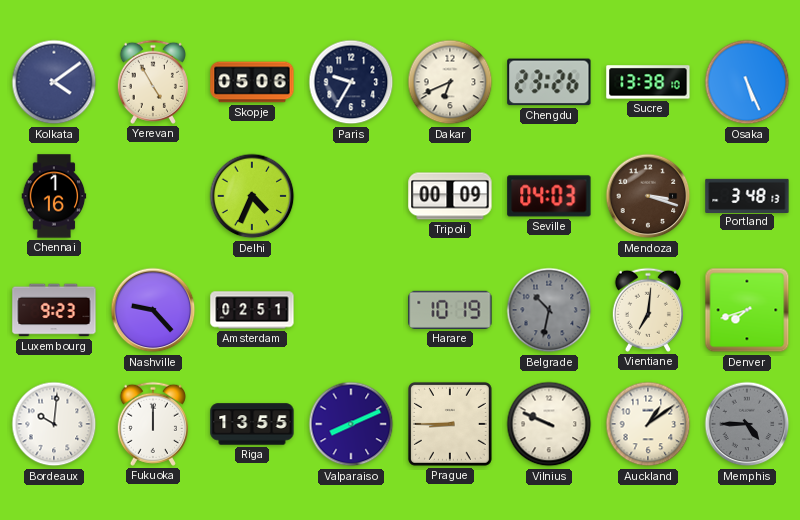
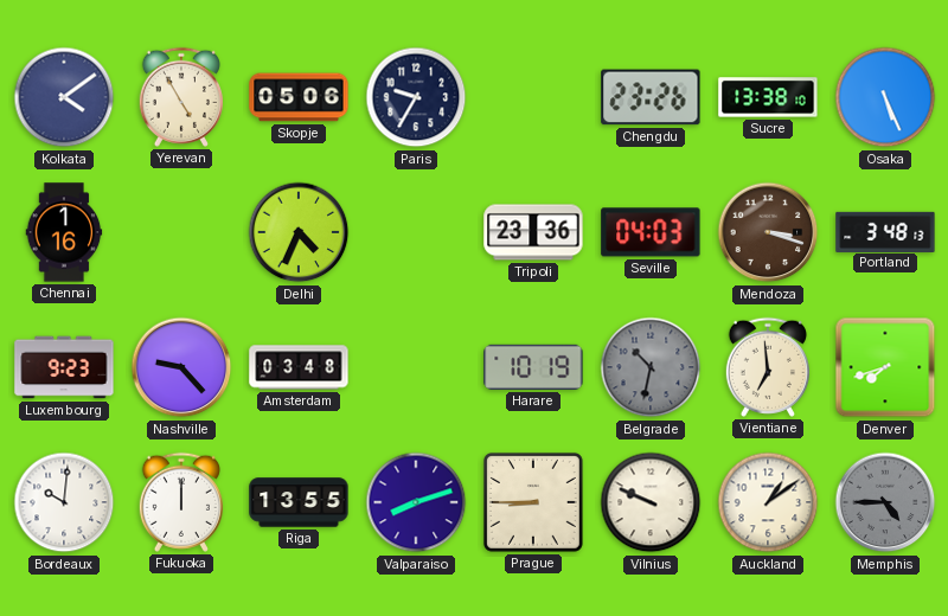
Dakar: 6:41 -> none
Tripoli: 00:09 -> 23:36
Amsterdam: 02:51 -> 03:48
Vientiane: 7:01 -> 6:59
Valparaiso: 8:11 -> 8:12
